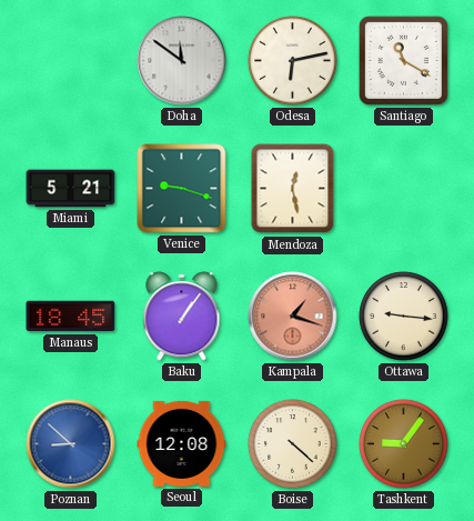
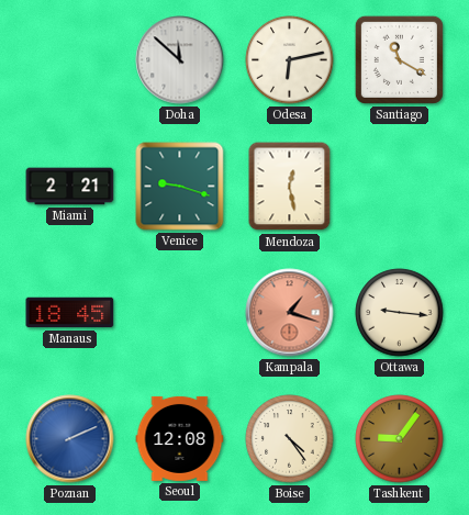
Doha: 11:51 -> 11:52
Miami: 5:21 -> 2:21
Baku: 1:06 -> none
Poznan: 8:52 -> 2:11
Boise: 4:22 -> 4:24
